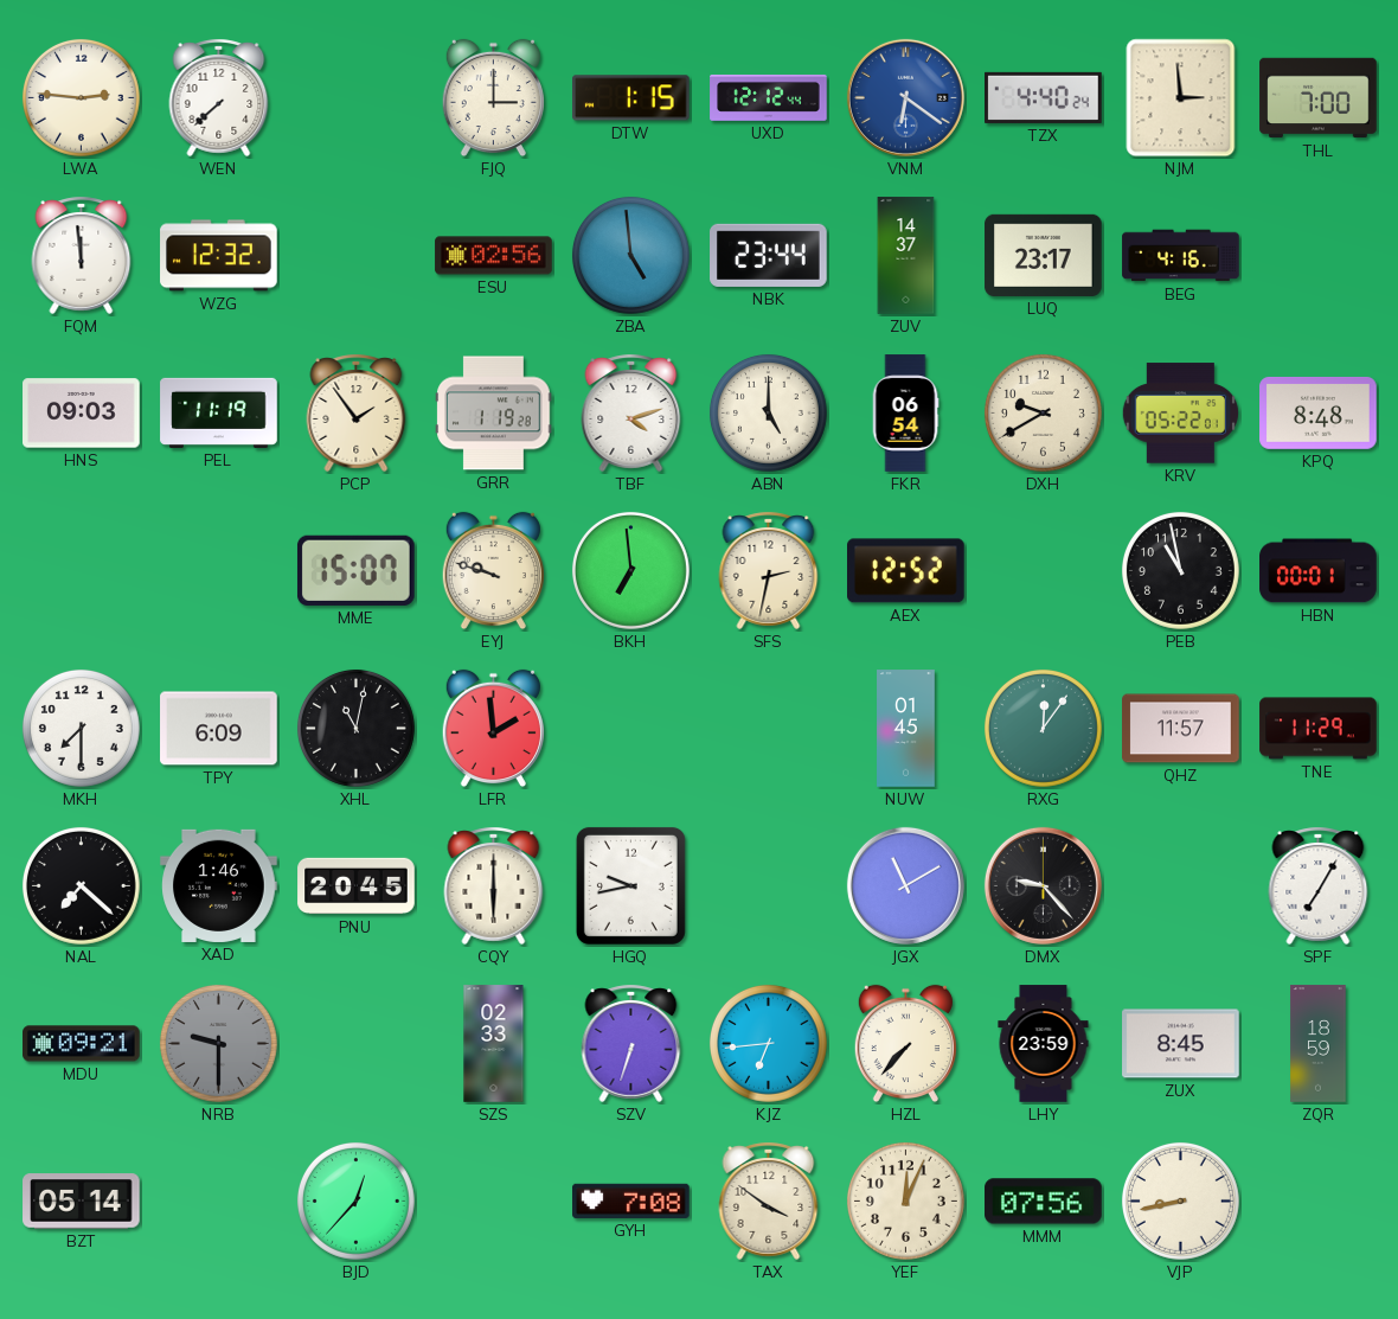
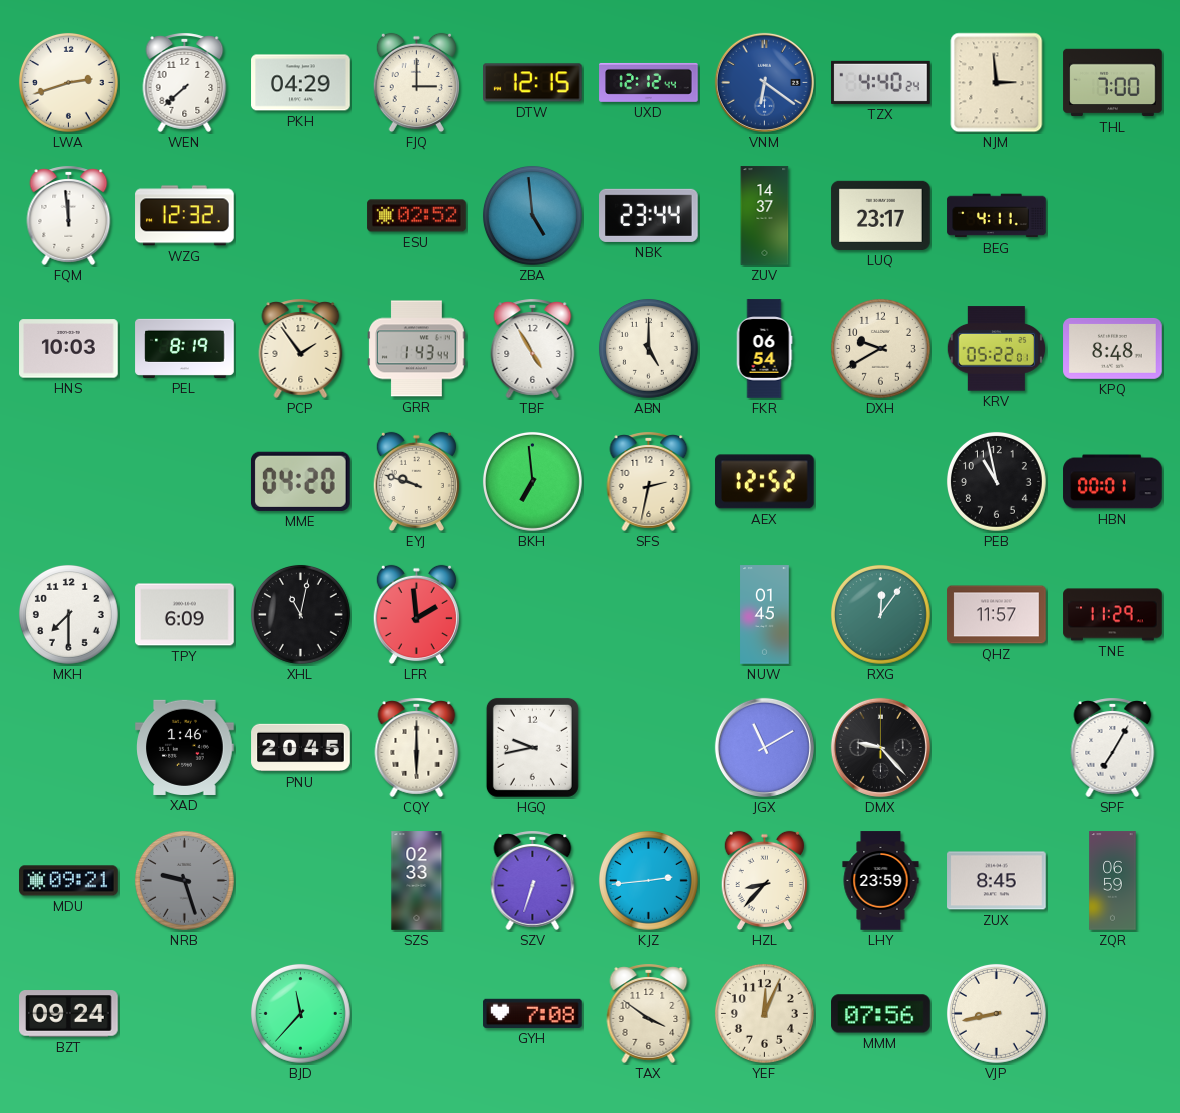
LWA: 2:46 -> 2:42
PKH: none -> 04:29
DTW: 1:15 -> 12:15
ESU: 02:56 -> 02:52
BEG: 4:16 -> 4:11
HNS: 09:03 -> 10:03
PEL: 11:19 -> 8:19
GRR: 1:19 -> 1:43
TBF: 4:12 -> 4:55
MME: 15:07 -> 04:20
NAL: 7:22 -> none
NRB: 9:30 -> 9:27
KJZ: 6:44 -> 2:44
HZL: 7:37 -> 8:37
ZQR: 18:59 -> 06:59
BZT: 05:14 -> 09:24
BJD: 12:37 -> 11:37
